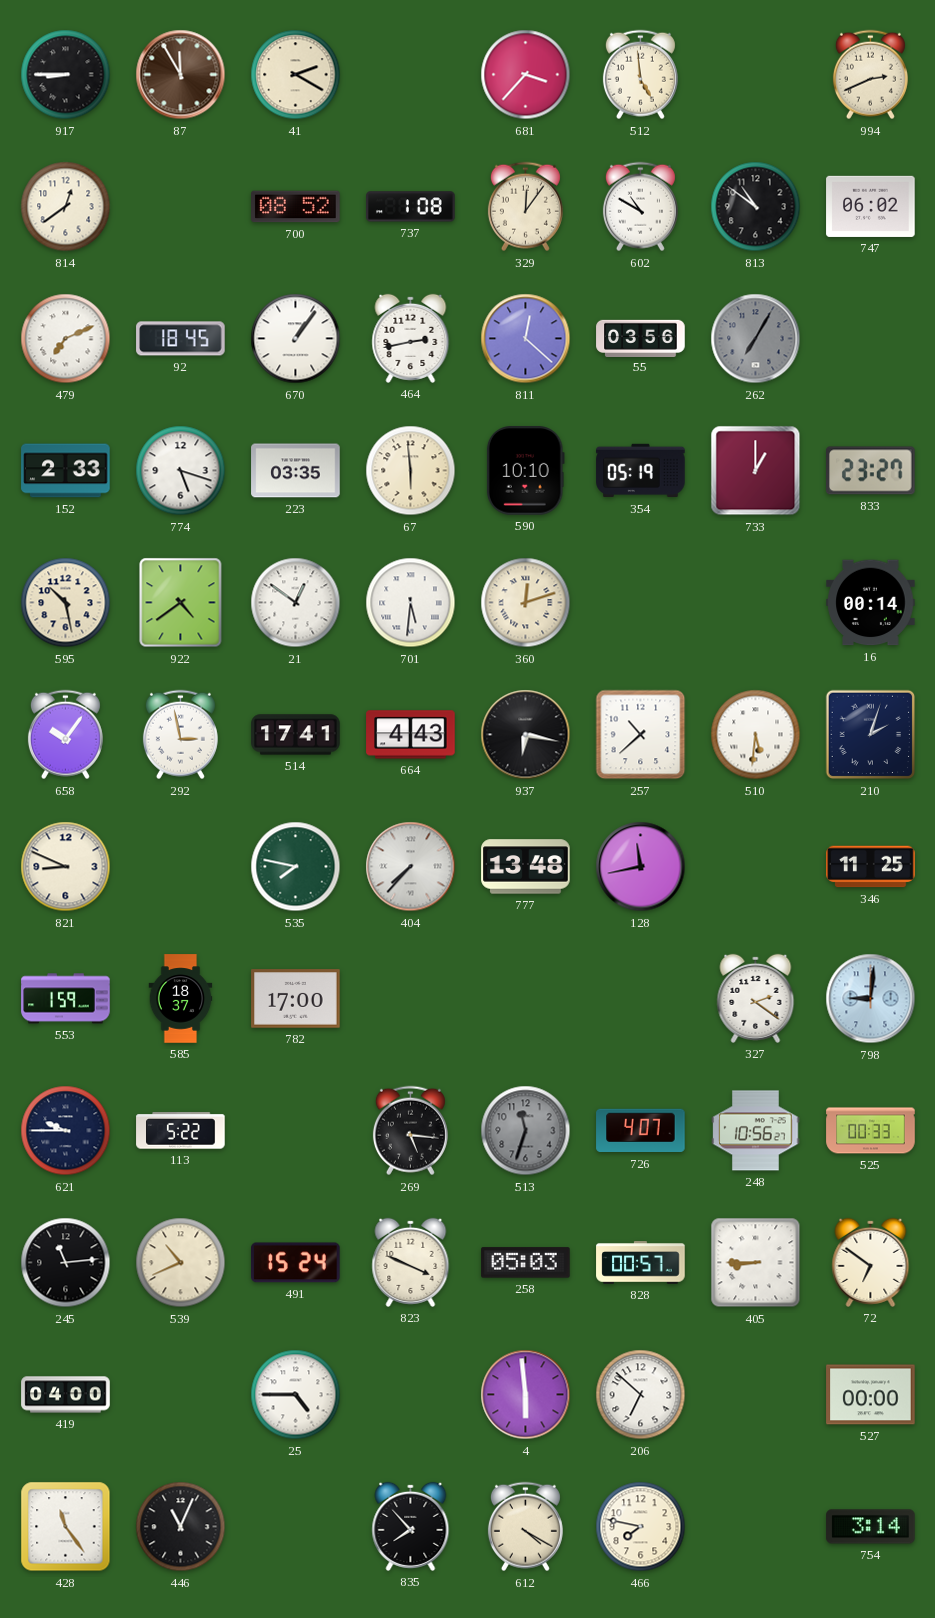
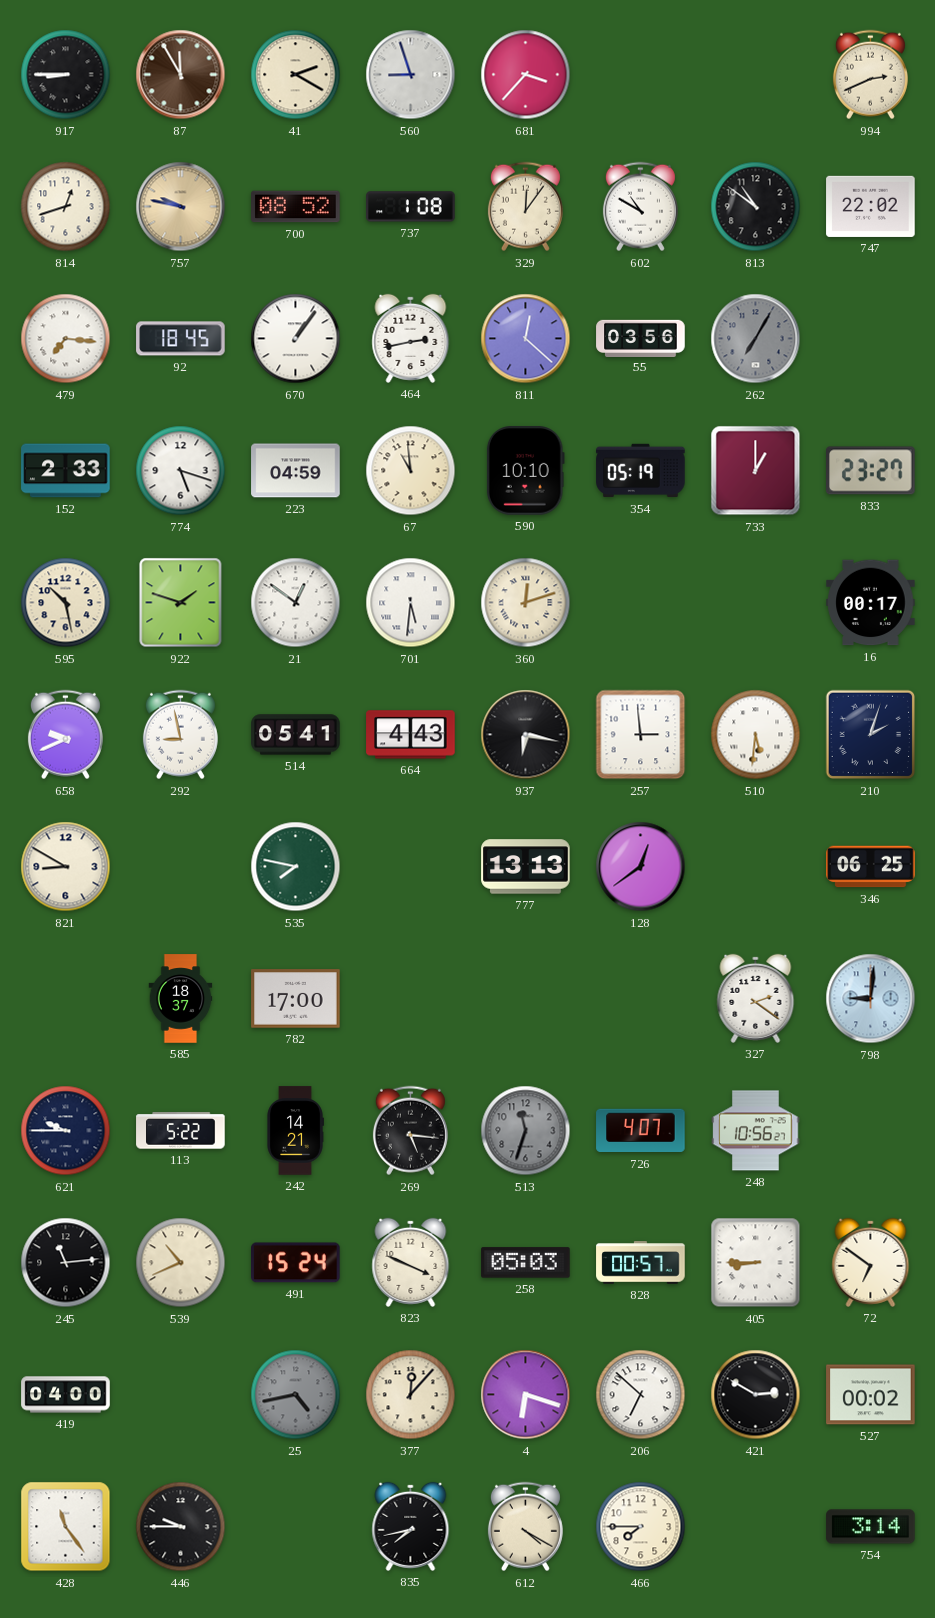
560: none -> 8:57
512: 4:59 -> none
814: 12:39 -> 12:42
757: none -> 9:47
747: 06:02 -> 22:02
479: 7:11 -> 7:16
223: 03:35 -> 04:59
67: 5:59 -> 10:59
922: 4:39 -> 1:48
16: 00:14 -> 00:17
658: 10:06 -> 9:41
292: 2:58 -> 8:58
514: 17:41 -> 05:41
257: 10:38 -> 2:59
821: 8:49 -> 8:50
404: 7:37 -> none
777: 13:48 -> 13:13
128: 11:43 -> 12:39
346: 11:25 -> 06:25
553: 1:59 -> none
242: none -> 14:21
525: 00:33 -> none
25: 4:45 -> 4:43
25 dial: white -> grey
377: none -> 12:07
4: 5:59 -> 6:18
421: none -> 2:50
527: 00:00 -> 00:02
446: 11:04 -> 9:45
835: 7:53 -> 7:43
466: 7:47 -> 7:45
